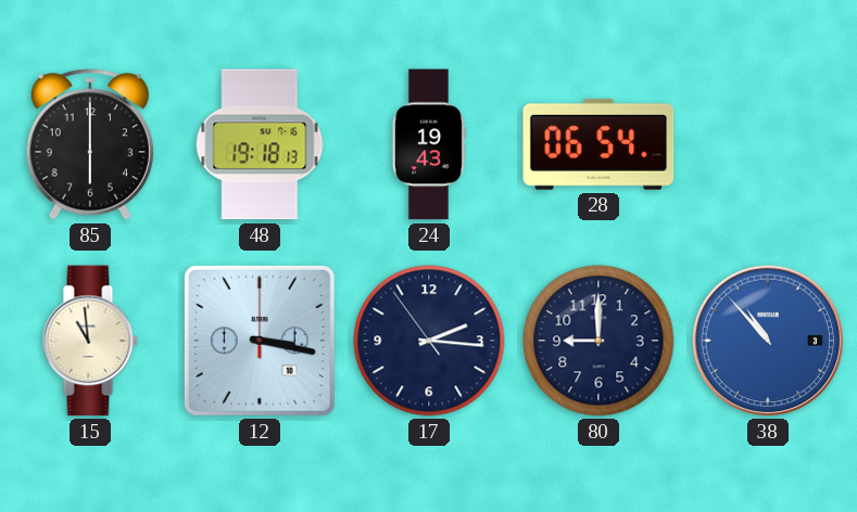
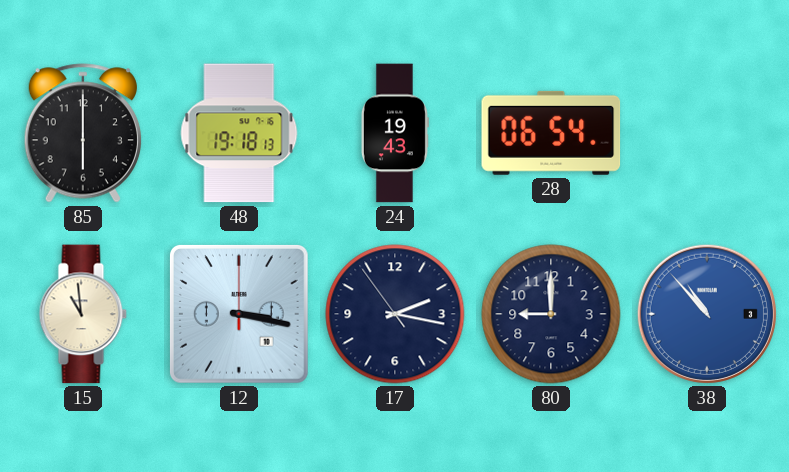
17: 2:15 -> 2:16
